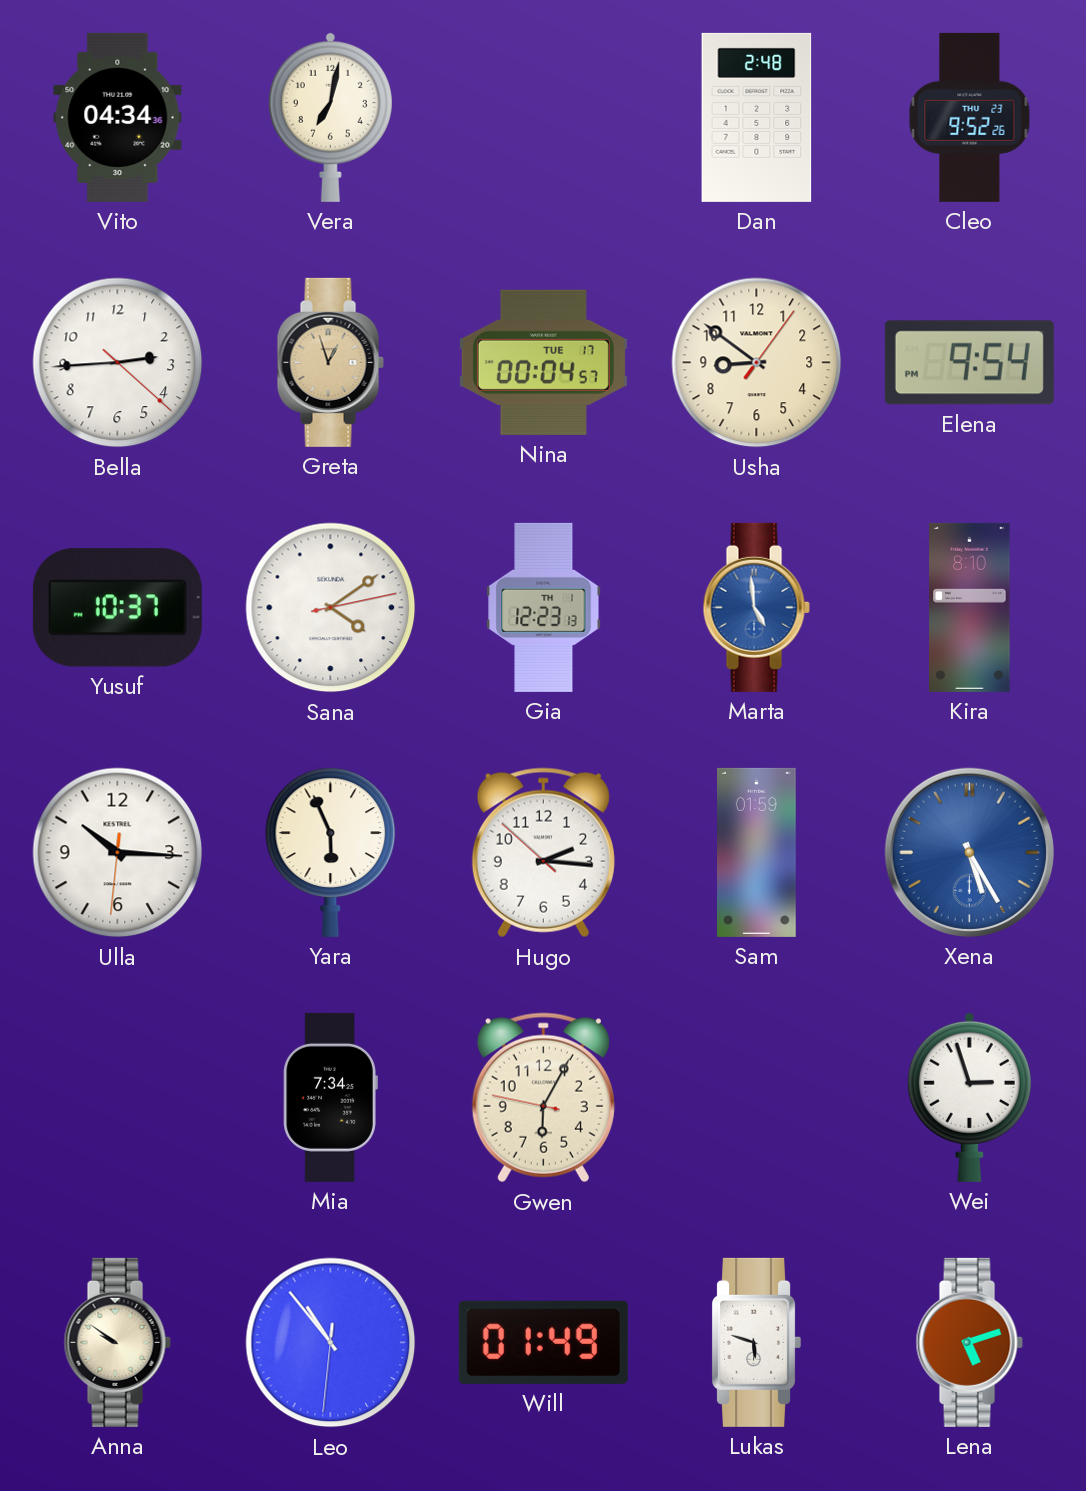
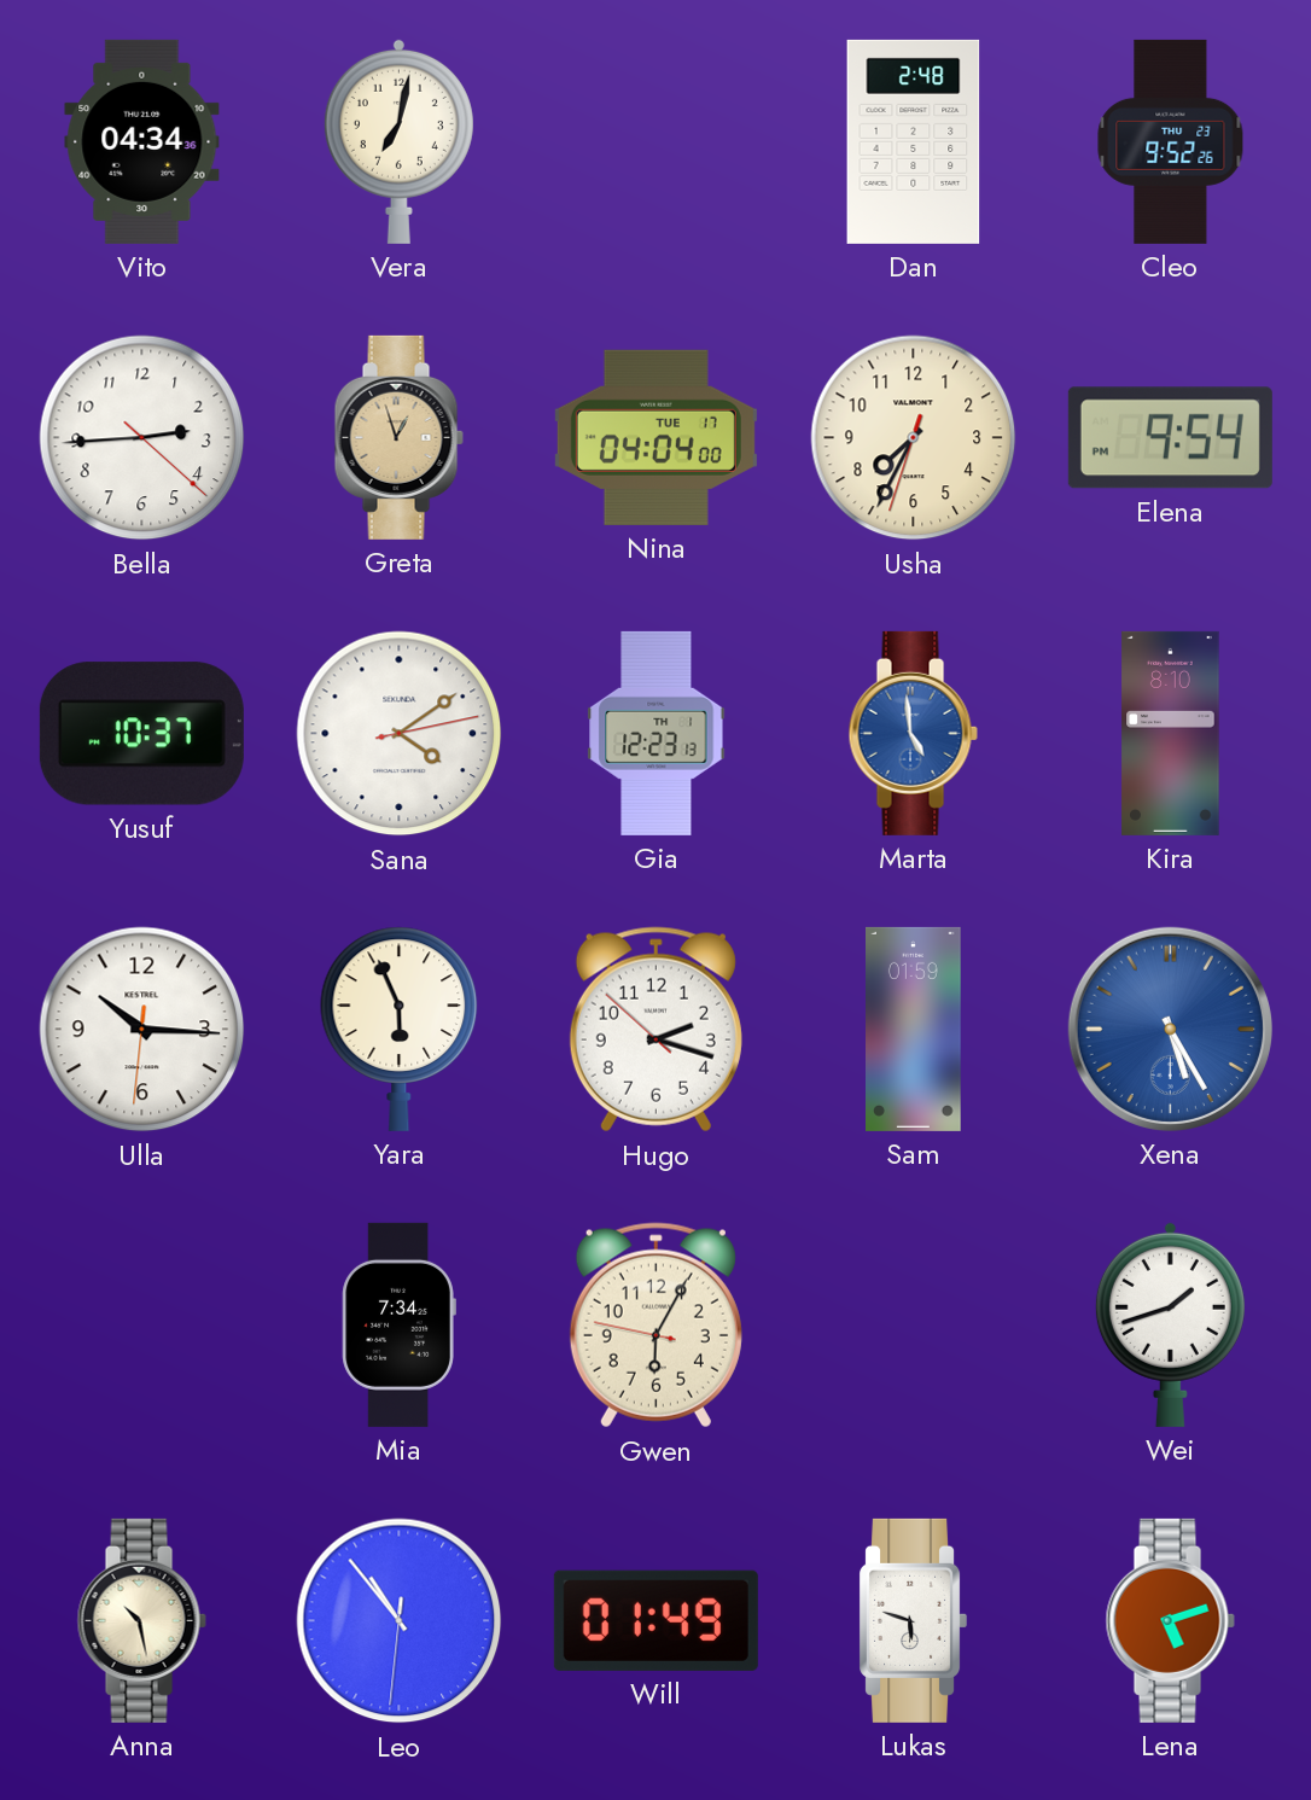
Nina: 00:04 -> 04:04
Usha: 8:51 -> 7:34
Hugo: 2:15 -> 2:17
Wei: 2:57 -> 1:42
Anna: 9:51 -> 10:28
